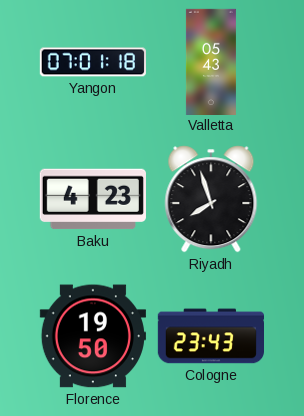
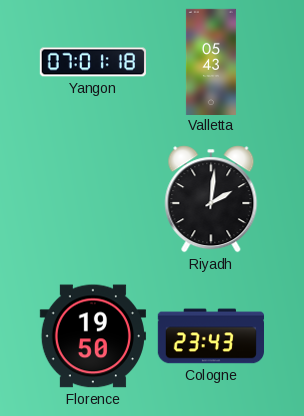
Baku: 4:23 -> none
Riyadh: 7:57 -> 2:01
